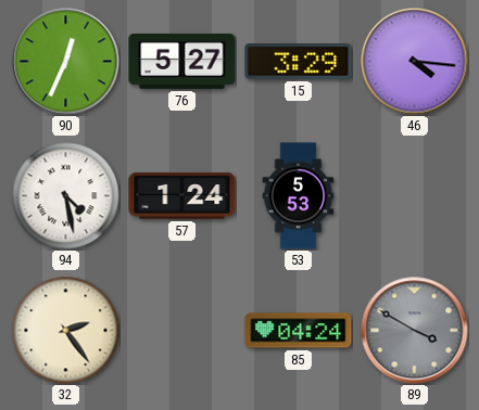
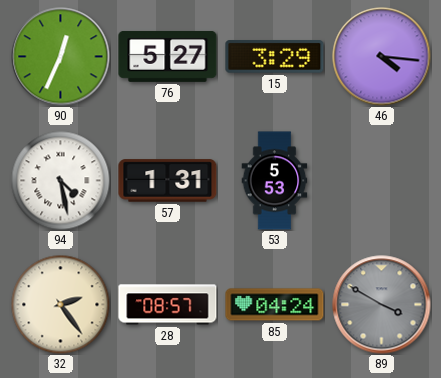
57: 1:24 -> 1:31
28: none -> 08:57
